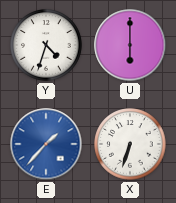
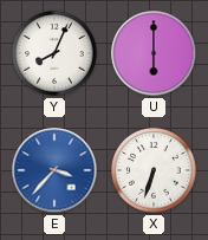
Y: 4:33 -> 8:04
E: 1:37 -> 3:37
